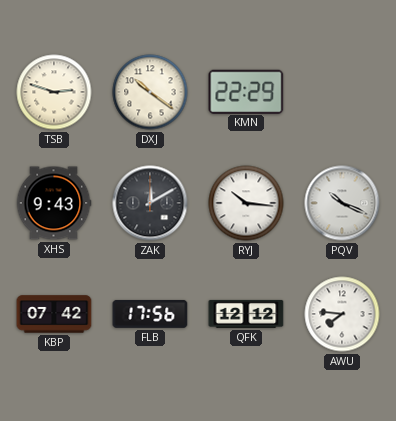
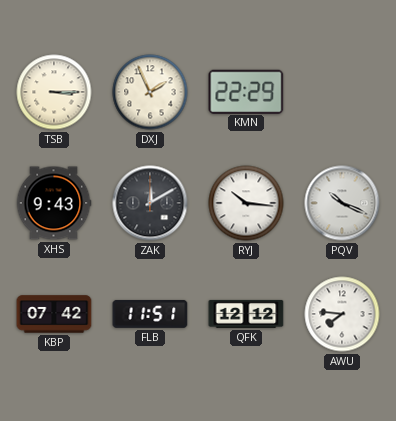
TSB: 2:48 -> 3:15
DXJ: 10:21 -> 1:56
FLB: 17:56 -> 11:51
